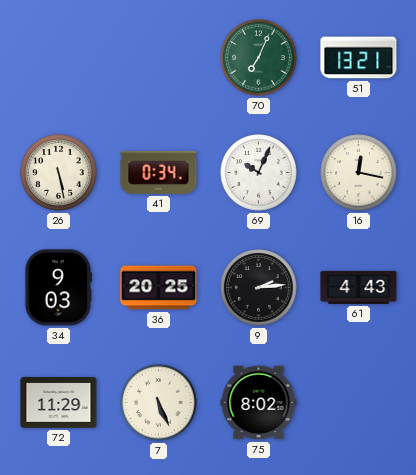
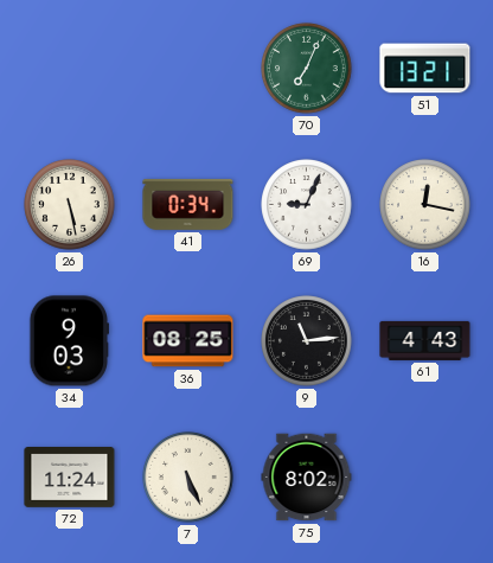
69: 10:04 -> 9:04
36: 20:25 -> 08:25
9: 2:14 -> 11:14
72: 11:29 -> 11:24
